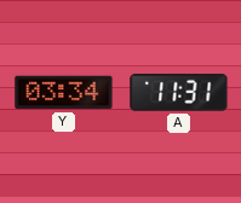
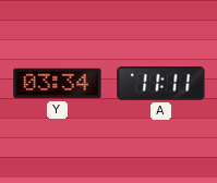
A: 11:31 -> 11:11
